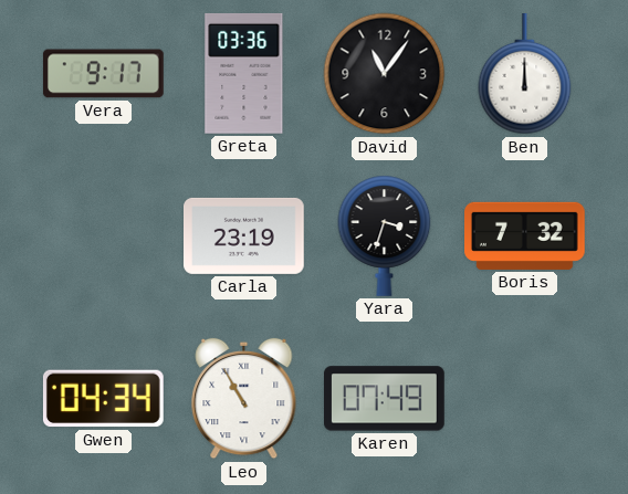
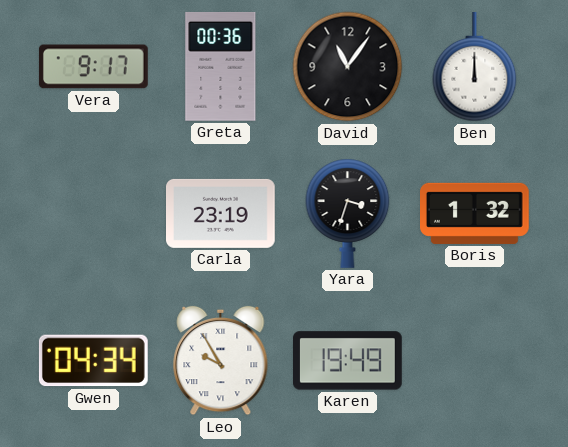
Greta: 03:36 -> 00:36
Boris: 7:32 -> 1:32
Leo: 10:55 -> 9:55
Karen: 07:49 -> 19:49
